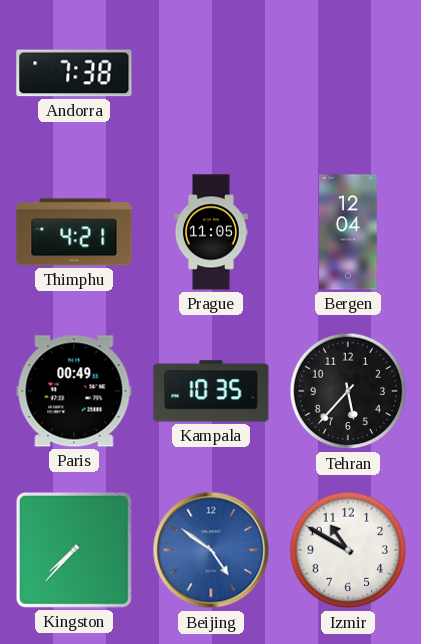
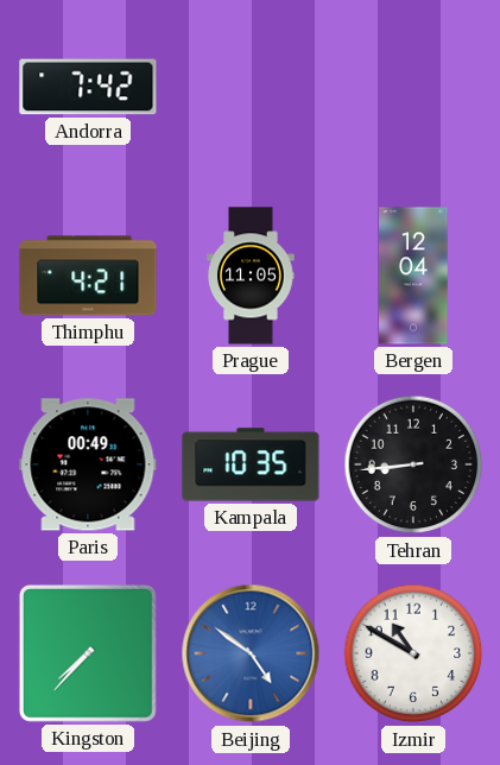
Andorra: 7:38 -> 7:42
Tehran: 5:37 -> 8:44
